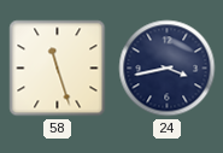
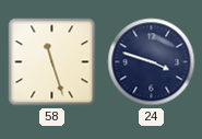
24: 3:43 -> 3:48
